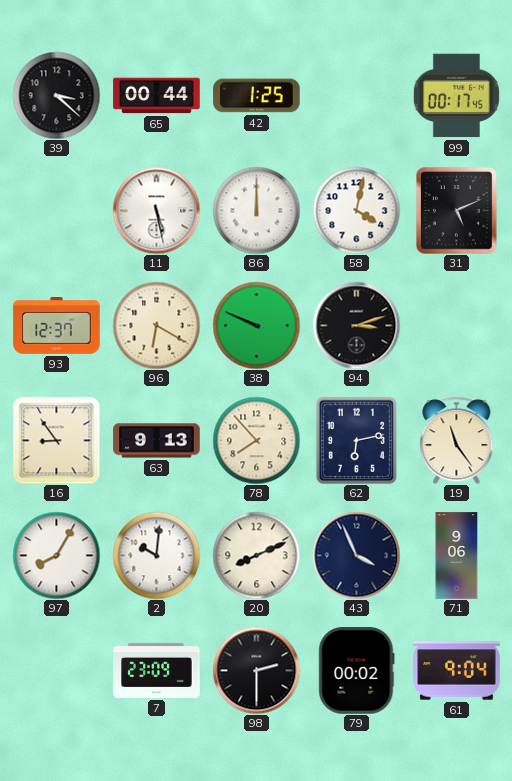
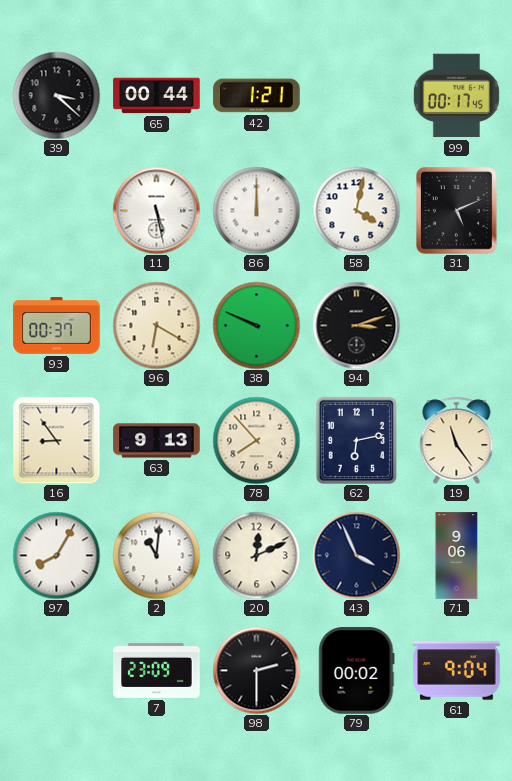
42: 1:25 -> 1:21
93: 12:37 -> 00:37
2: 10:01 -> 11:01
20: 8:11 -> 12:11
